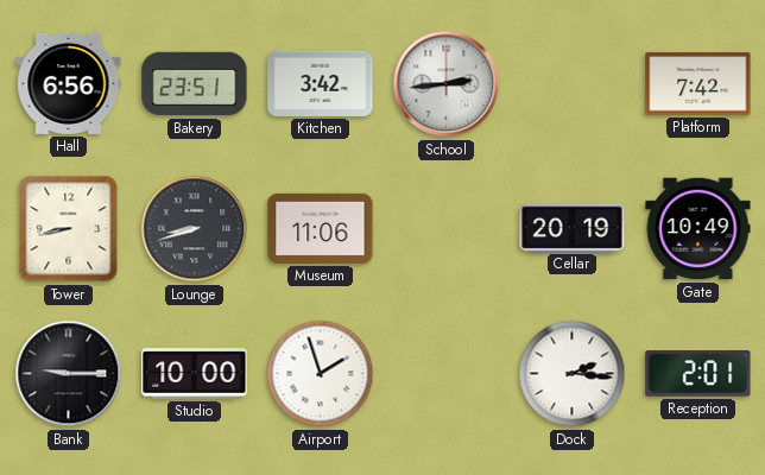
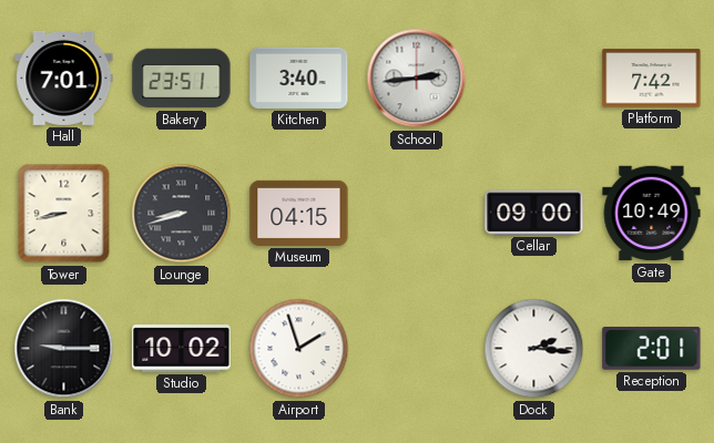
Hall: 6:56 -> 7:01
Kitchen: 3:42 -> 3:40
Museum: 11:06 -> 04:15
Cellar: 20:19 -> 09:00
Studio: 10:00 -> 10:02
